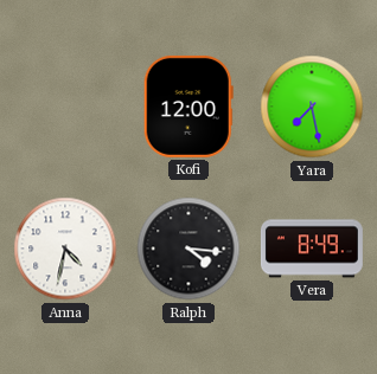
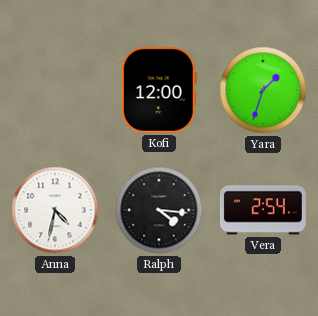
Yara: 7:28 -> 1:33
Vera: 8:49 -> 2:54
